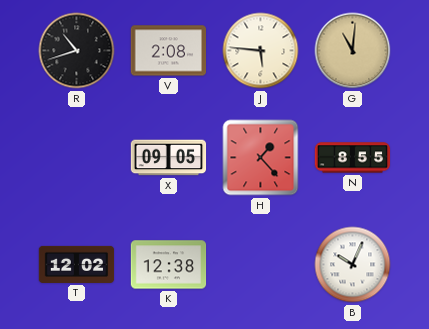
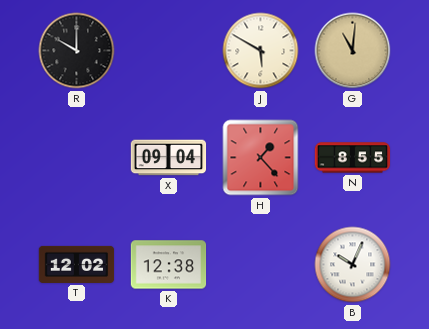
R: 10:42 -> 10:00
V: 2:08 -> none
J: 5:46 -> 5:50
X: 09:05 -> 09:04
